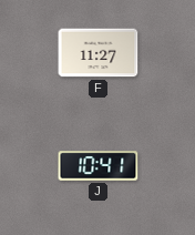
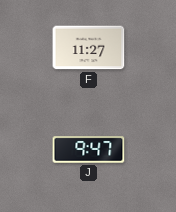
J: 10:41 -> 9:47
